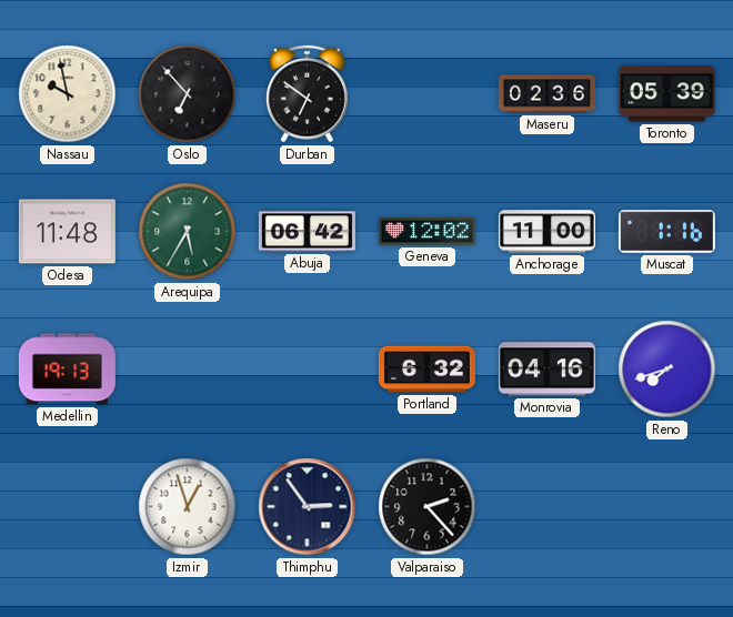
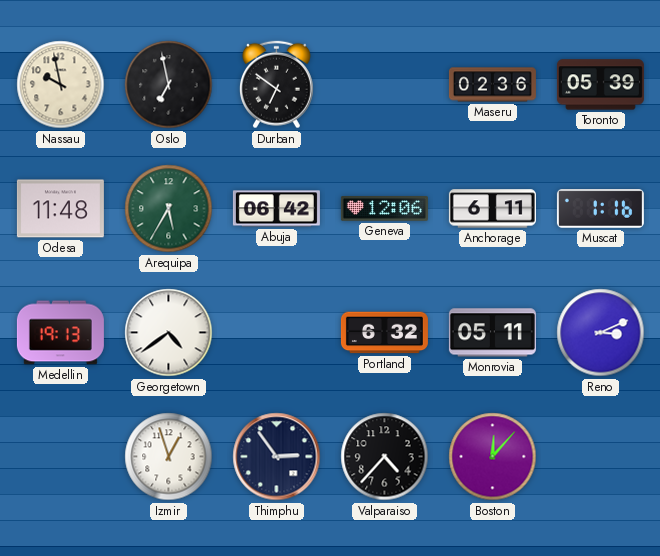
Oslo: 6:53 -> 6:58
Geneva: 12:02 -> 12:06
Anchorage: 11:00 -> 6:11
Georgetown: none -> 4:39
Monrovia: 04:16 -> 05:11
Reno: 7:42 -> 3:11
Valparaiso: 2:23 -> 4:37
Boston: none -> 12:07
